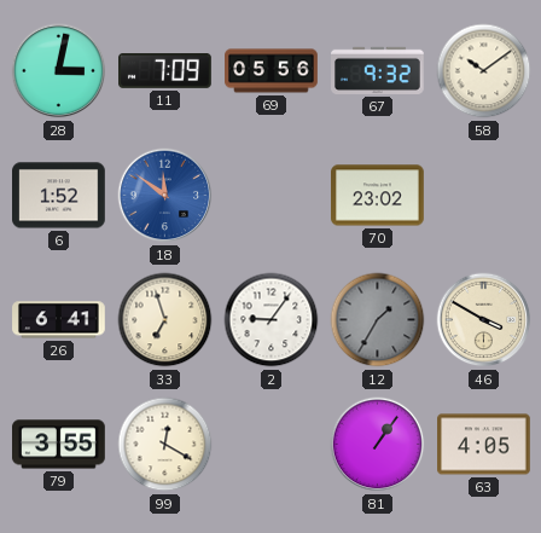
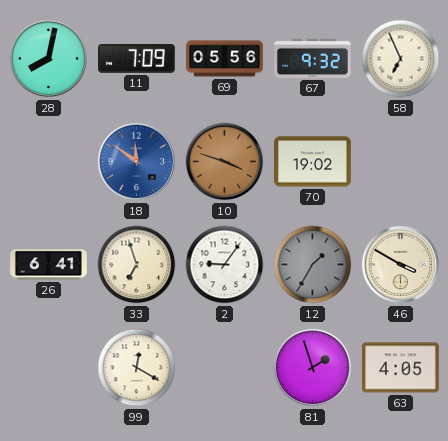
28: 3:02 -> 8:02
58: 10:09 -> 6:56
6: 1:52 -> none
10: none -> 3:48
70: 23:02 -> 19:02
79: 3:55 -> none
81: 1:06 -> 1:57
